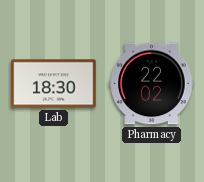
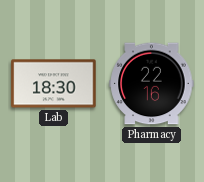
Pharmacy: 22:02 -> 22:16
